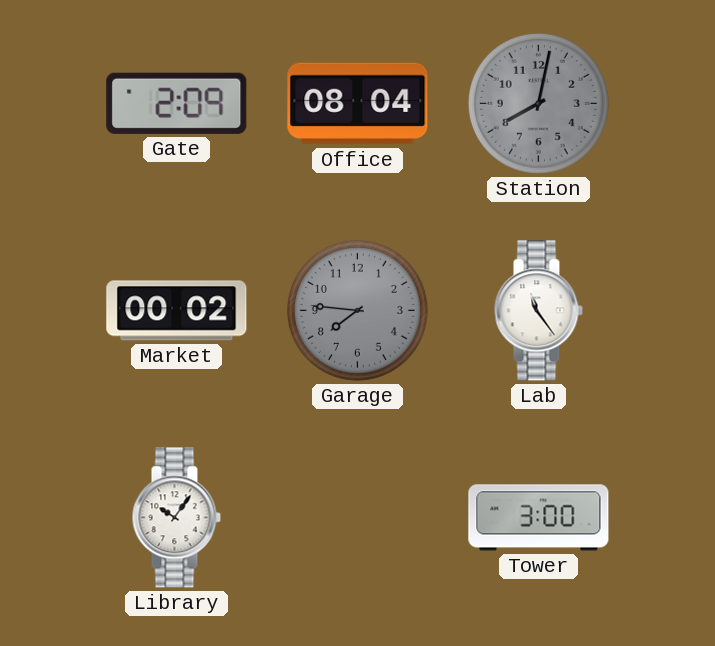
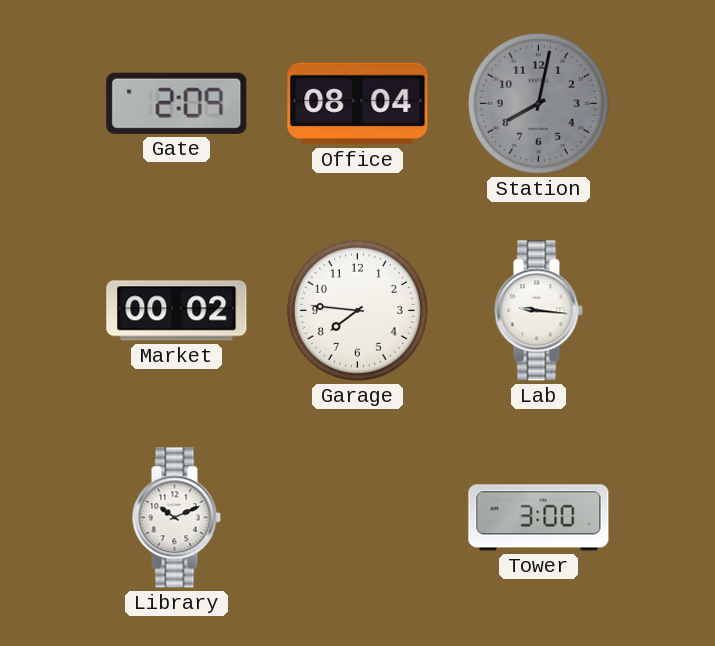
Garage dial: grey -> white
Lab: 11:24 -> 9:16
Library: 10:06 -> 10:11
